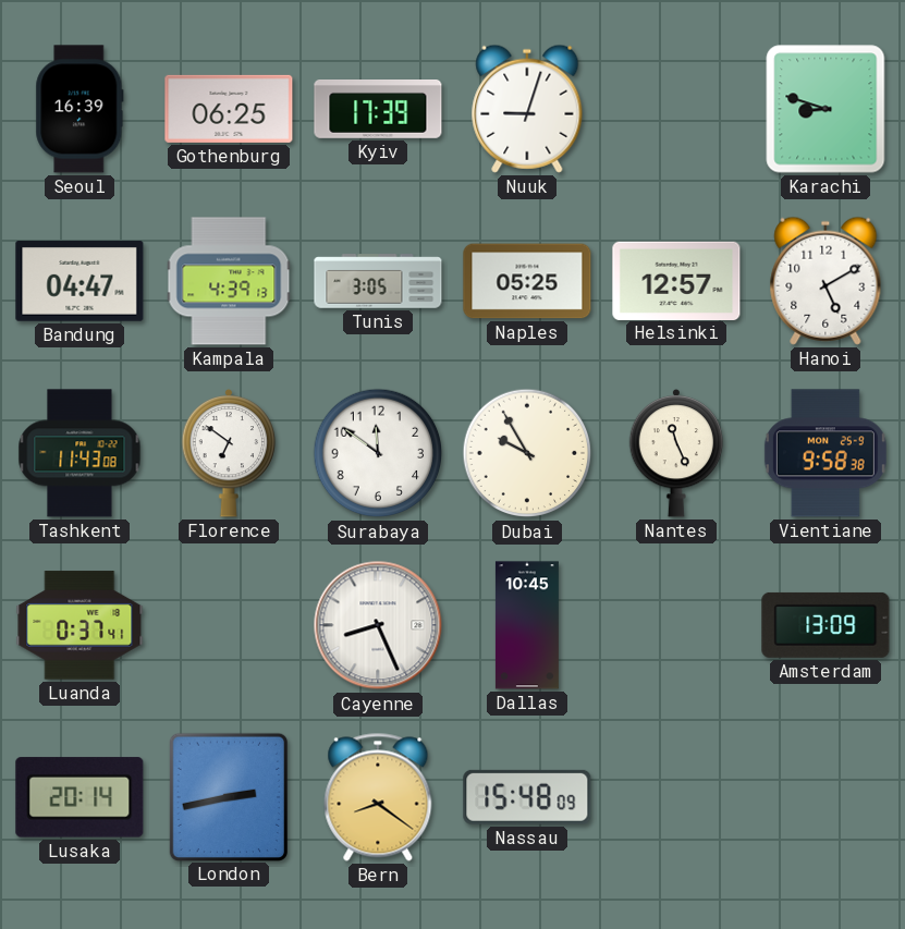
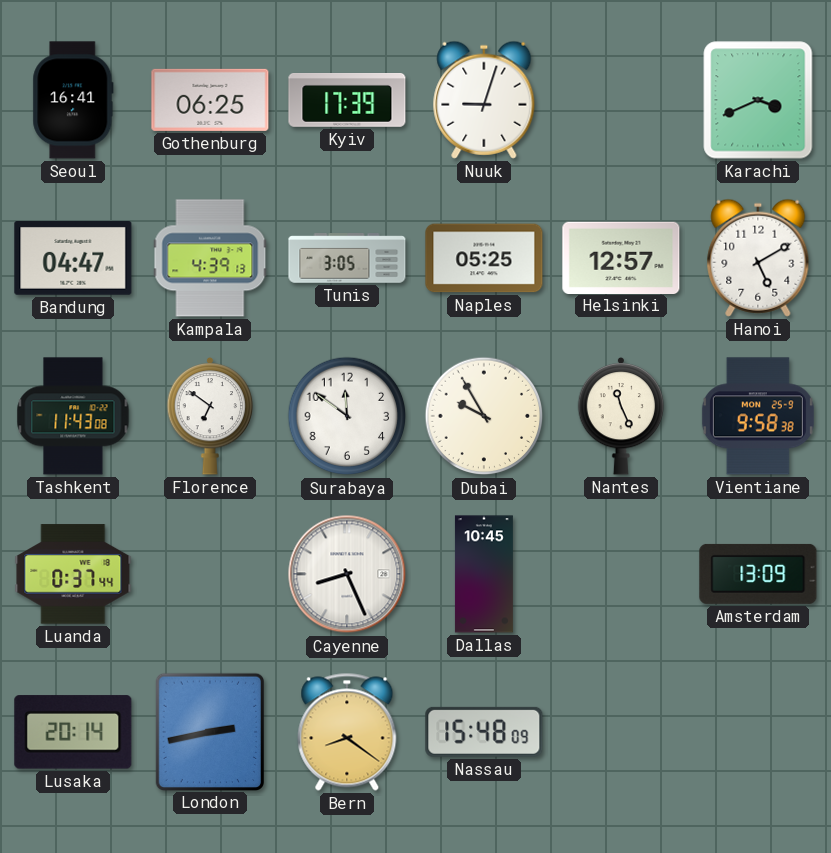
Seoul: 16:39 -> 16:41
Karachi: 8:48 -> 3:41
Luanda: 0:37:41 -> 0:37:44
